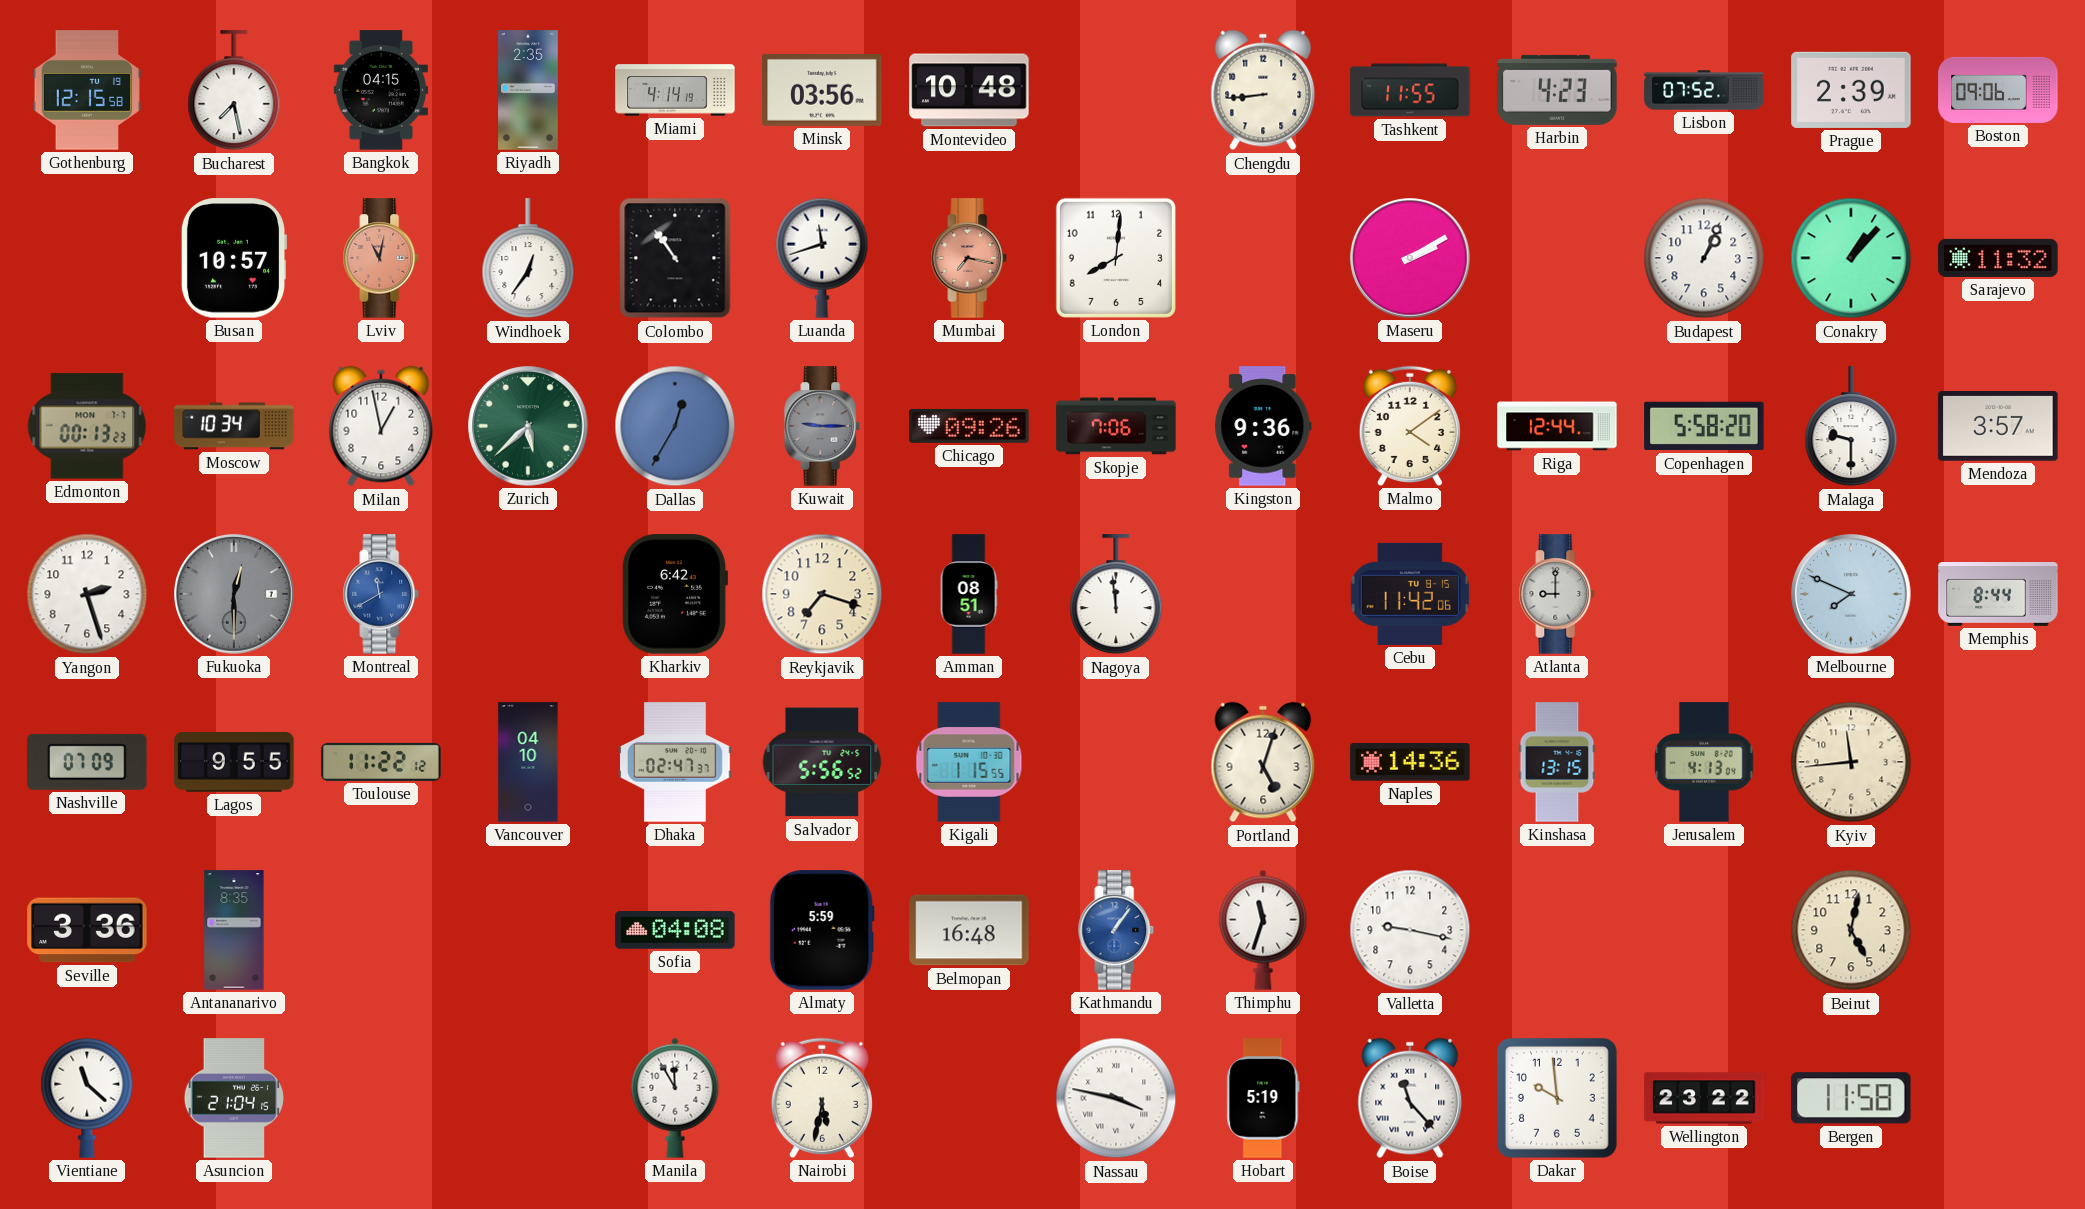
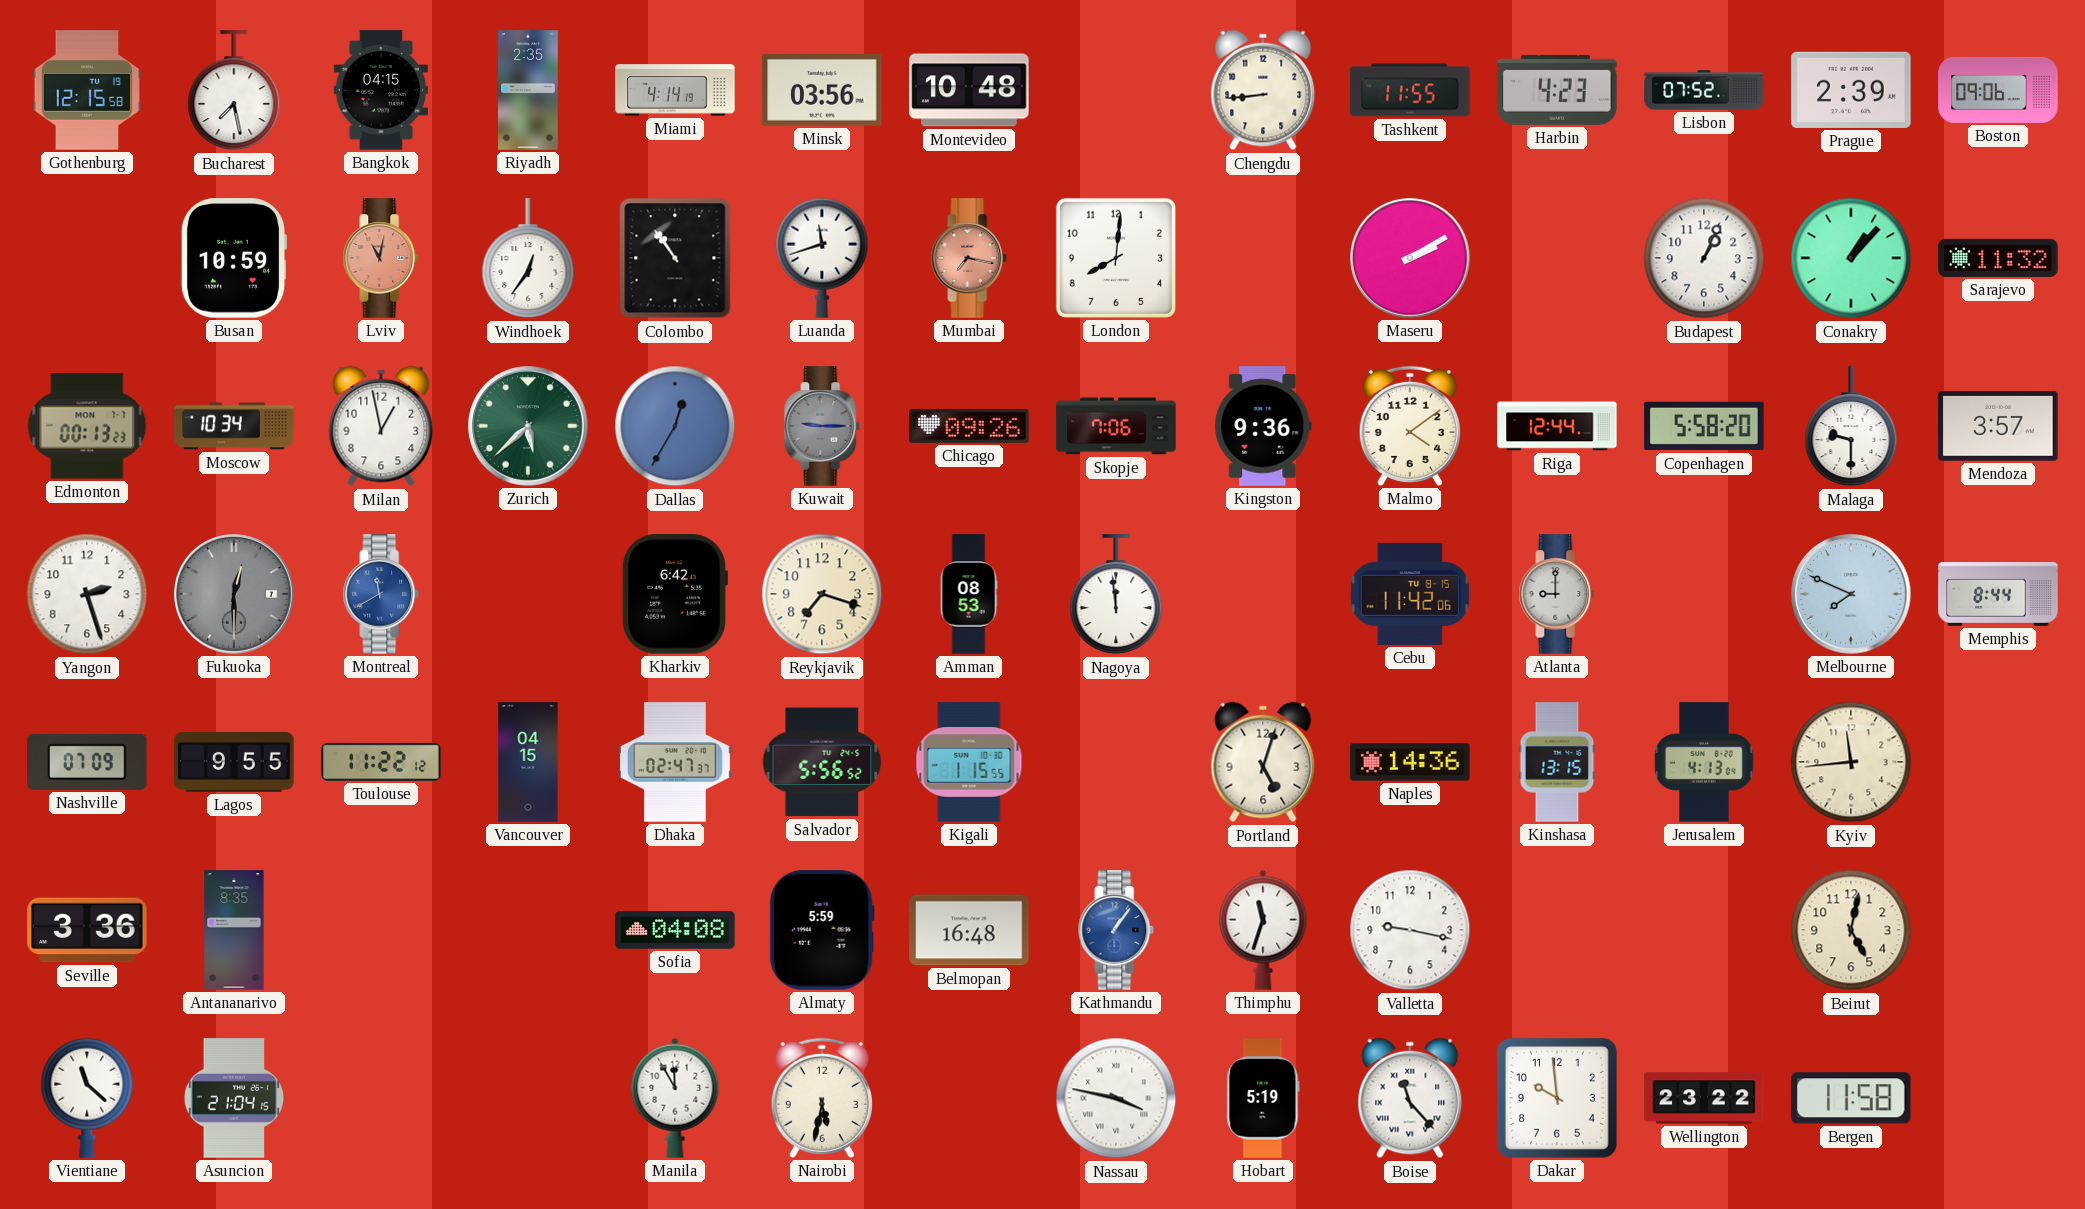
Busan: 10:57 -> 10:59
Amman: 08:51 -> 08:53
Vancouver: 04:10 -> 04:15
